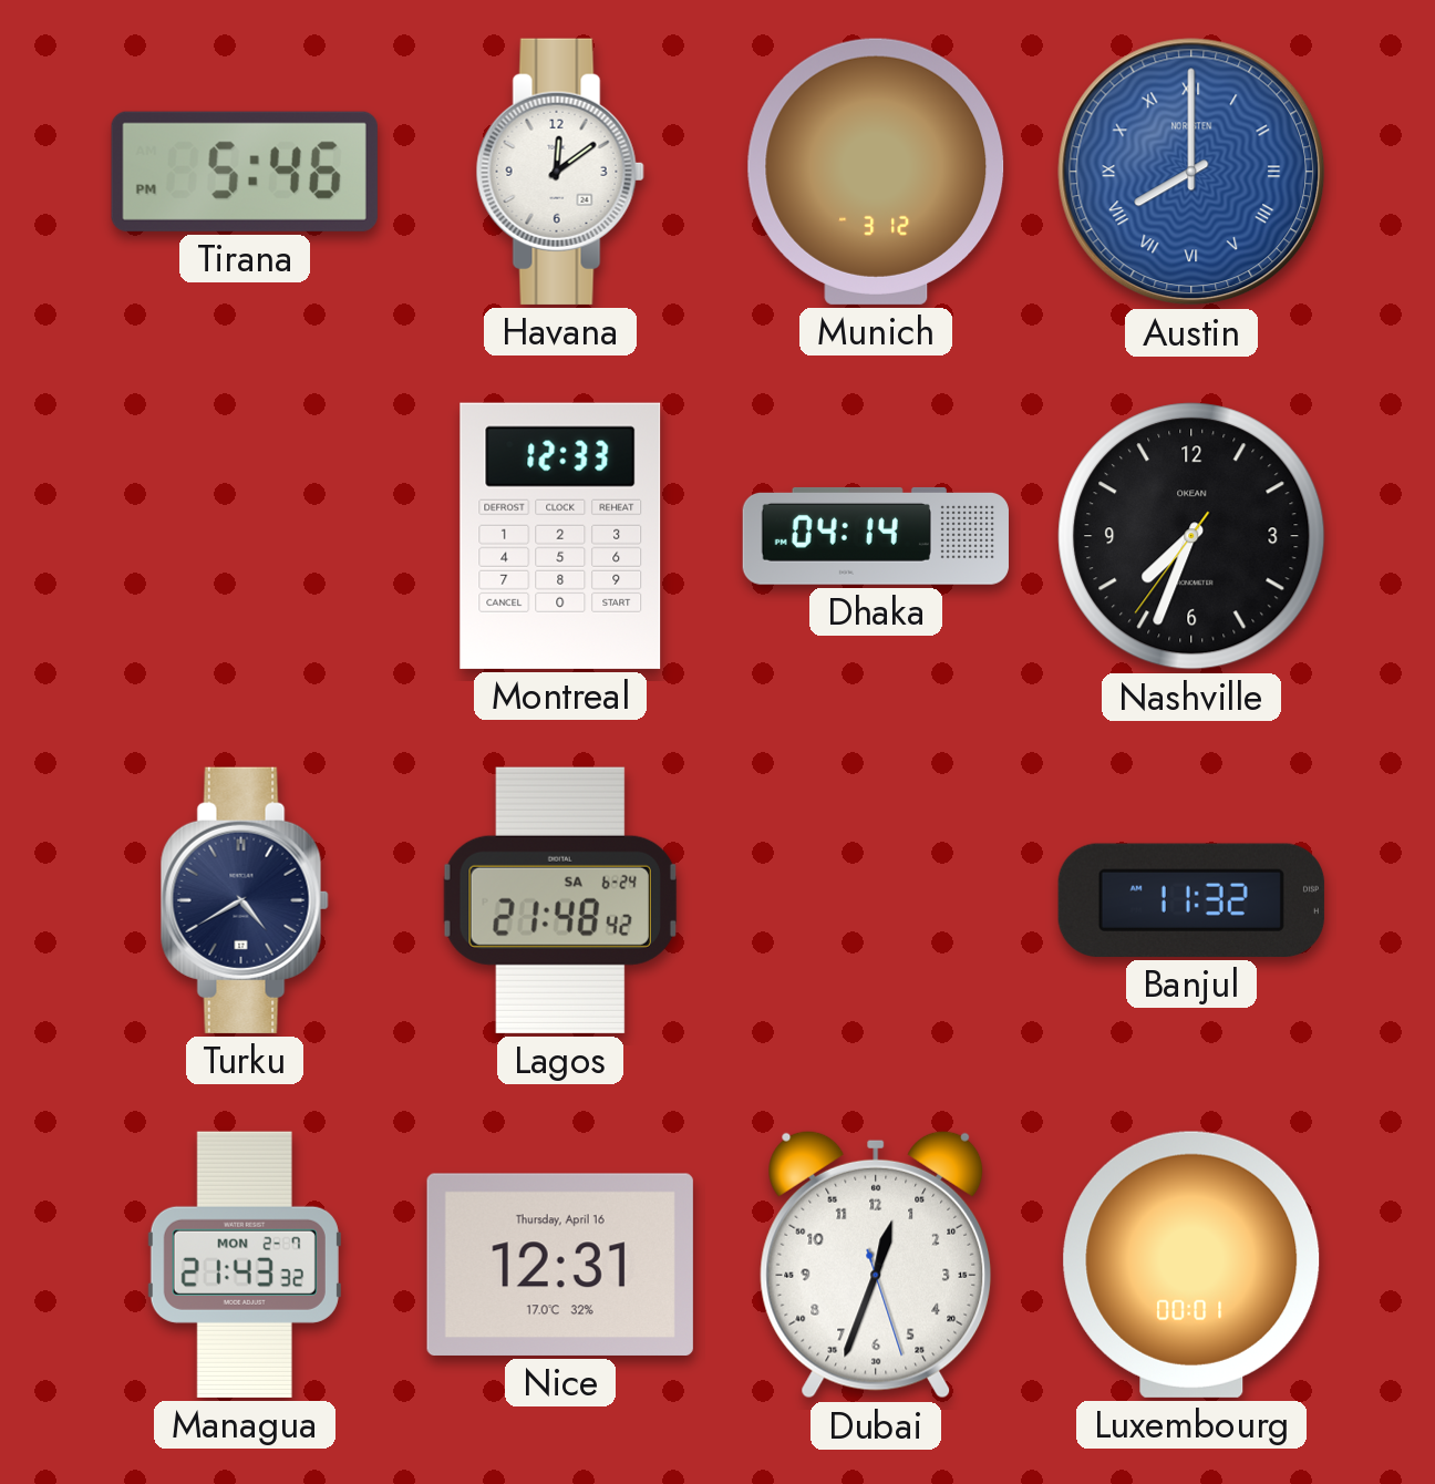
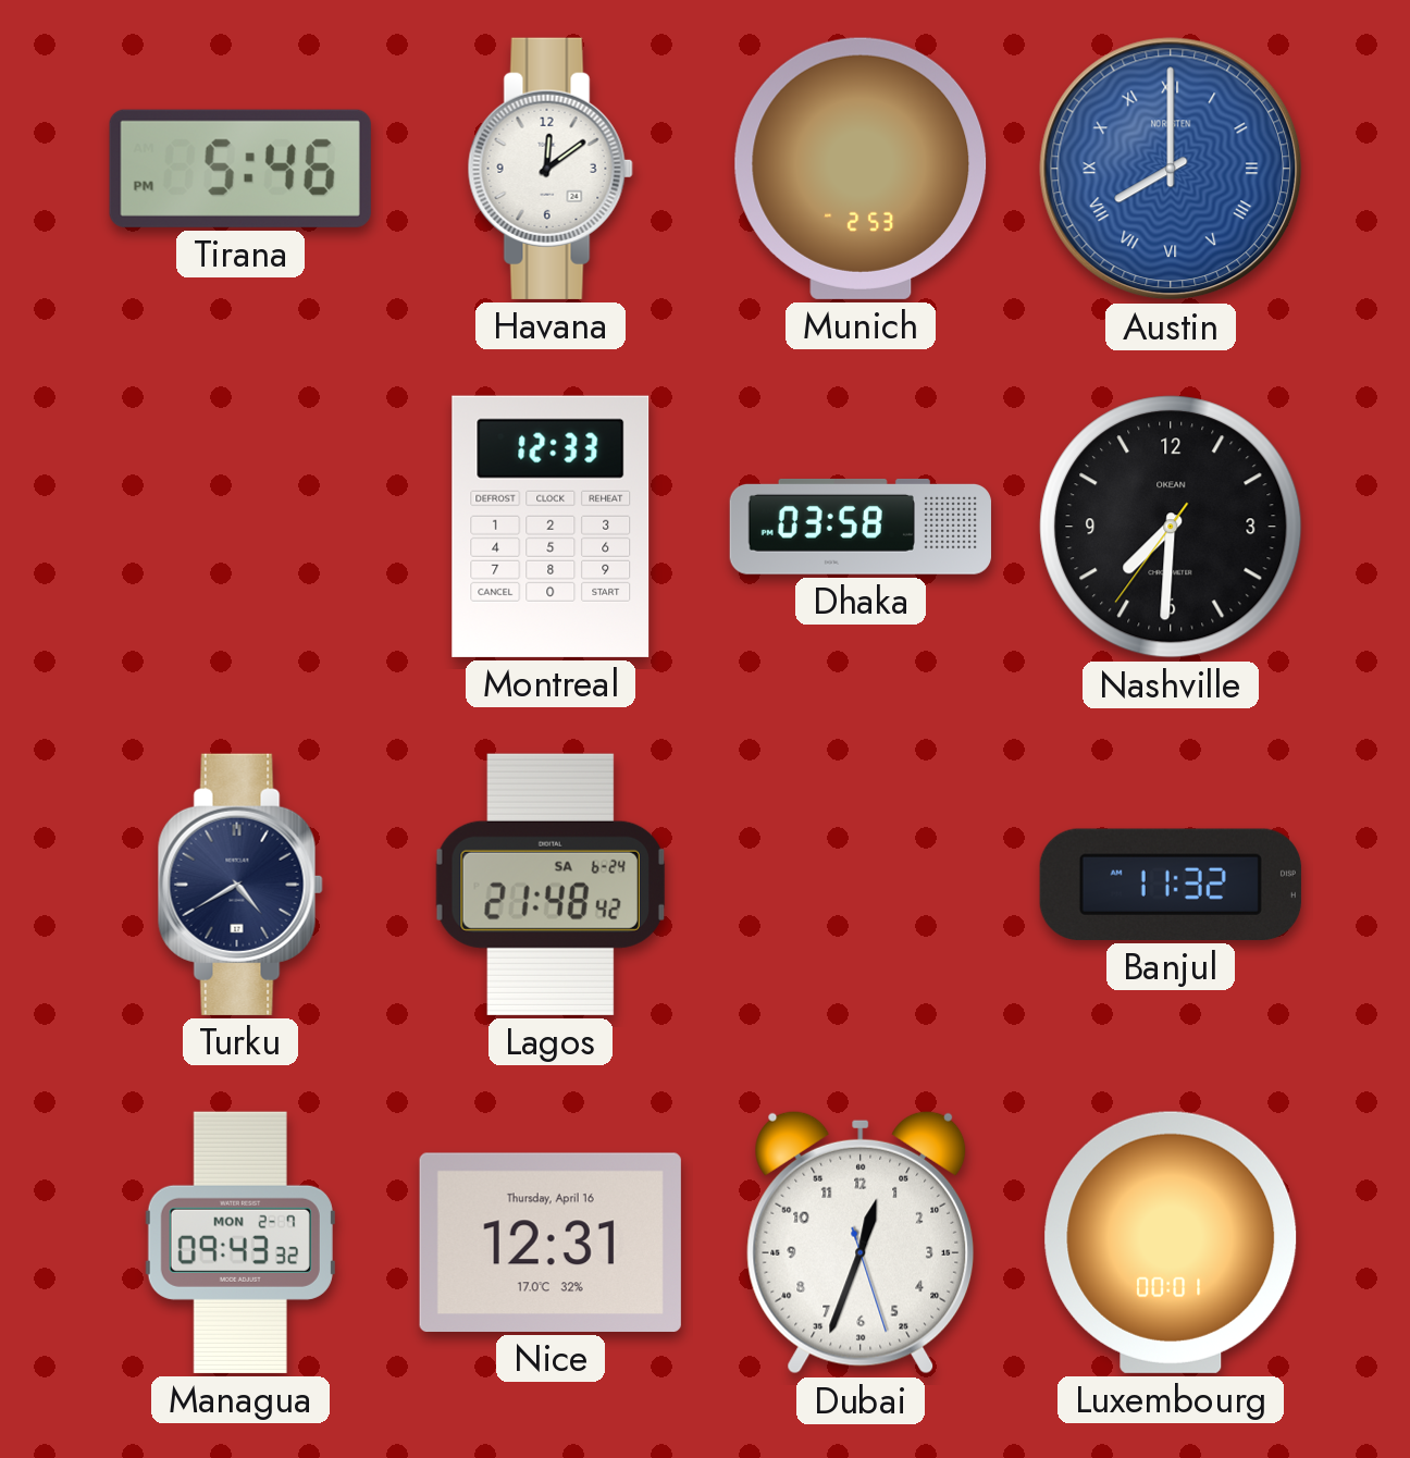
Munich: 3:12 -> 2:53
Dhaka: 04:14 -> 03:58
Nashville: 7:33 -> 7:30
Managua: 21:43 -> 09:43
